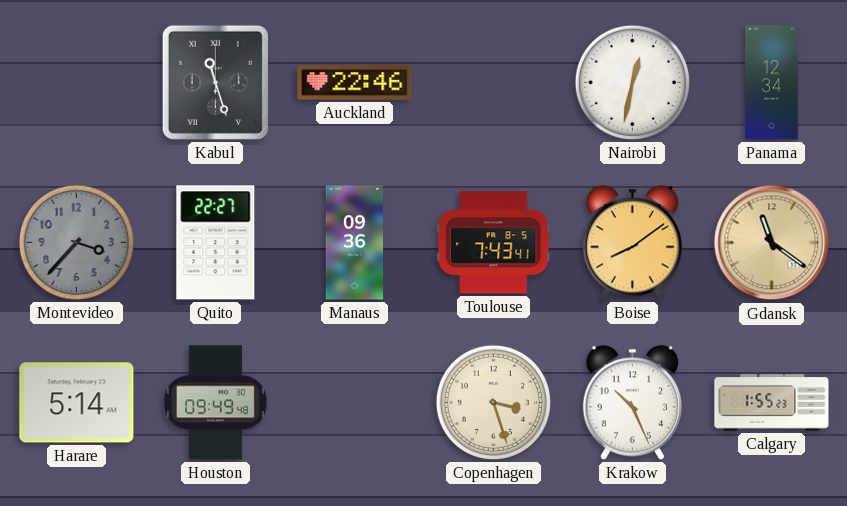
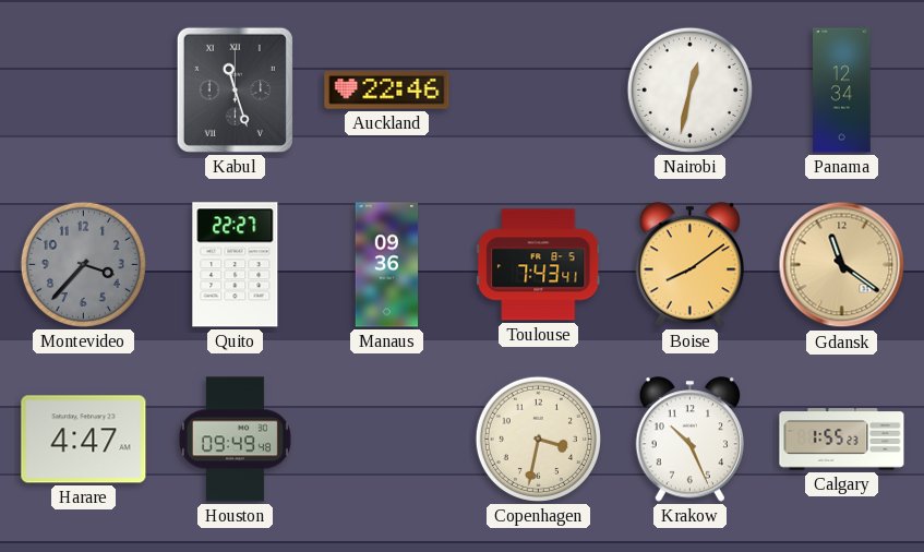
Harare: 5:14 -> 4:47
Copenhagen: 3:27 -> 3:32
